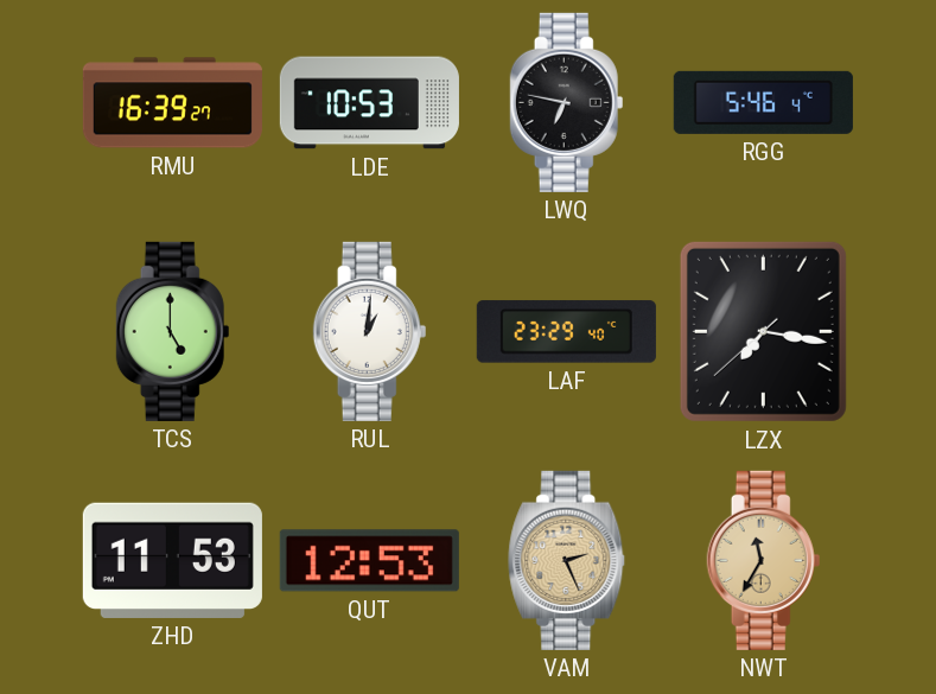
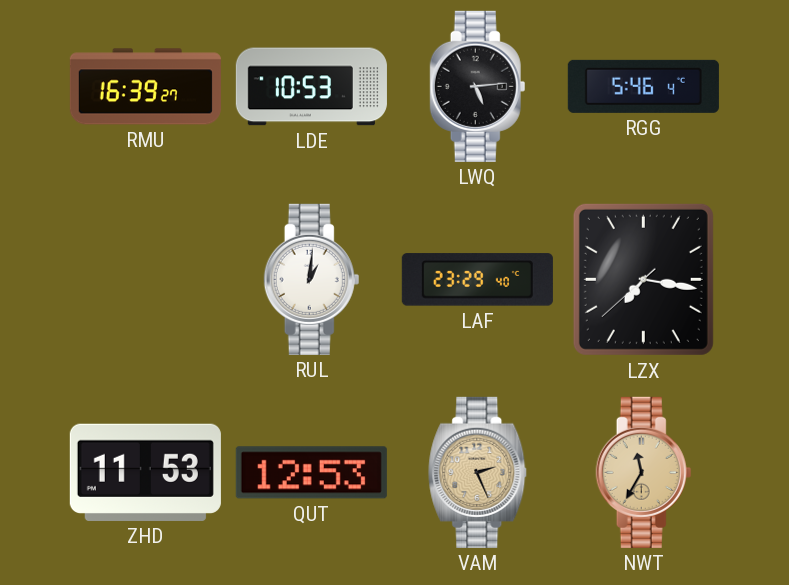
LWQ: 6:47 -> 5:14
TCS: 5:00 -> none
